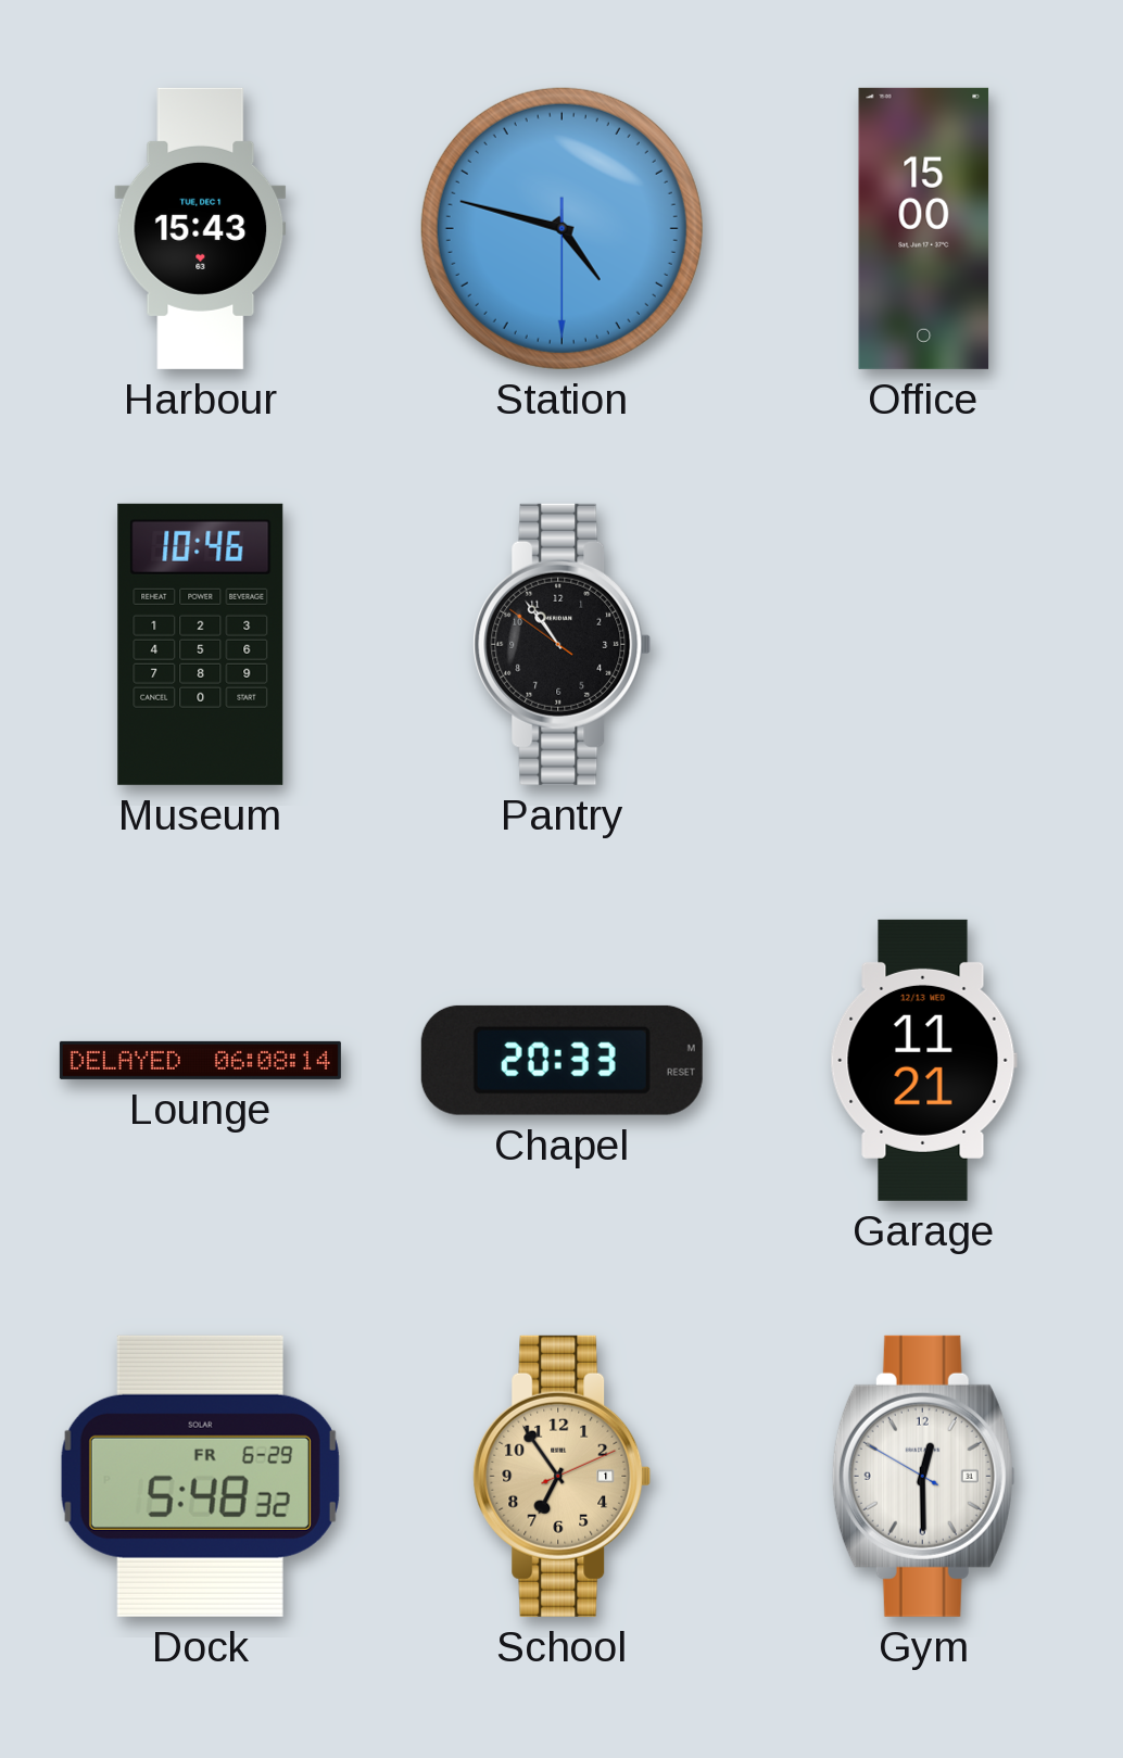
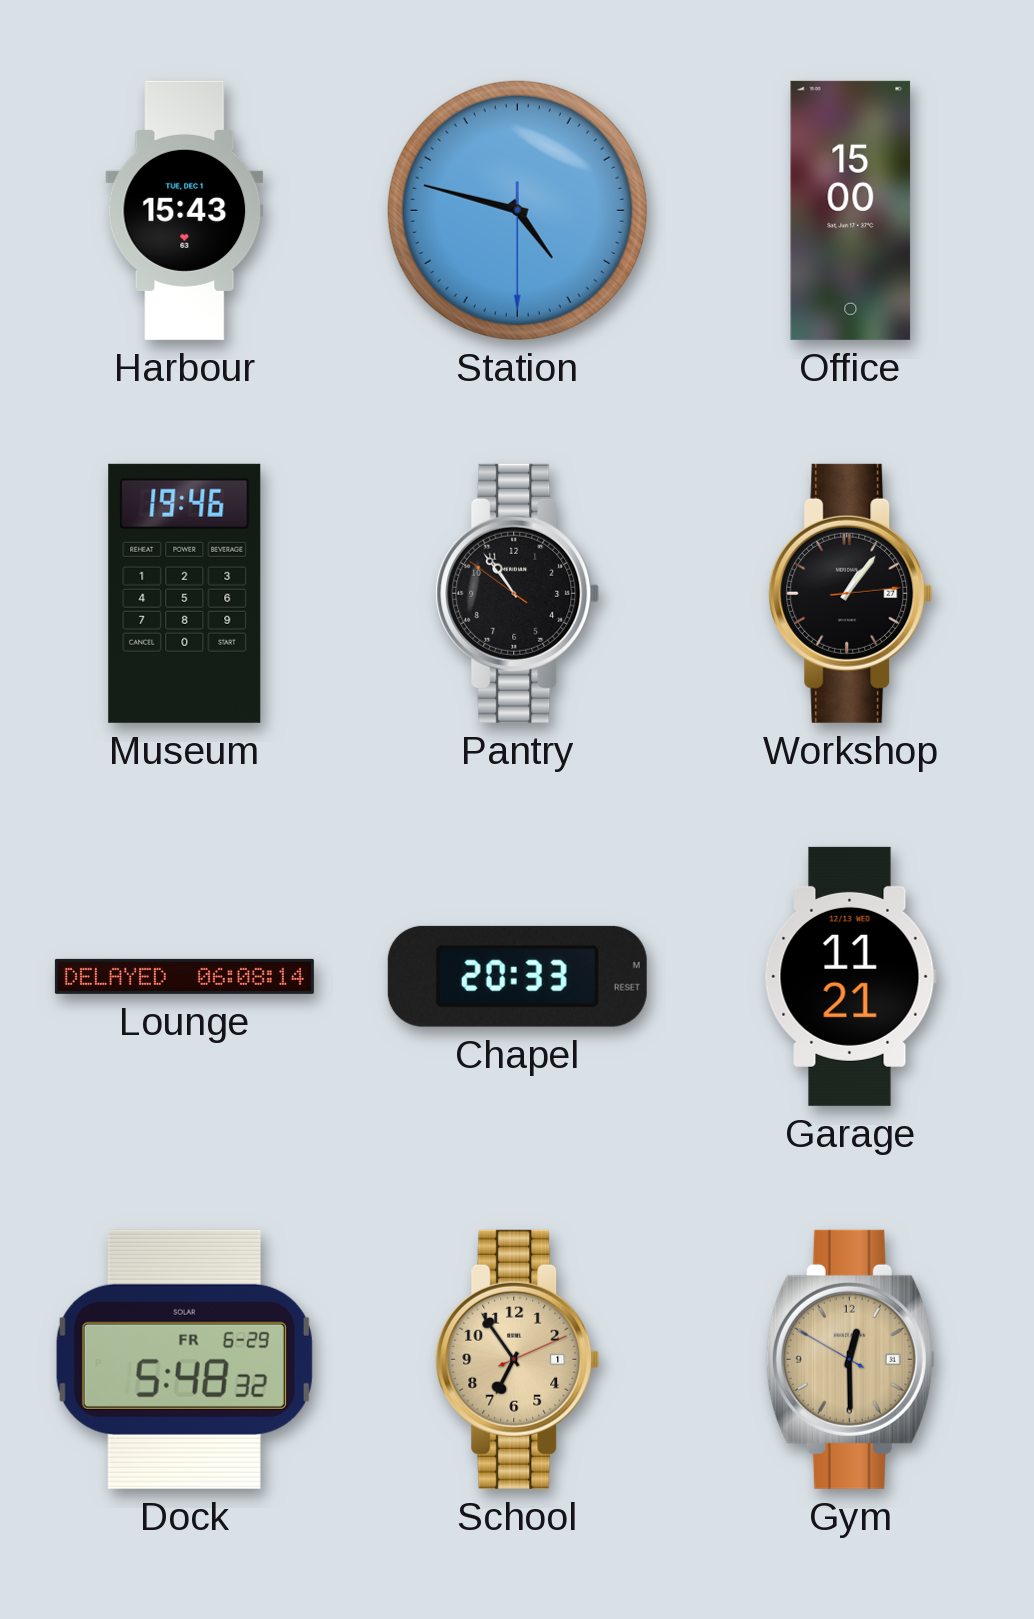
Museum: 10:46 -> 19:46
Workshop: none -> 1:06
Gym dial: white -> champagne
